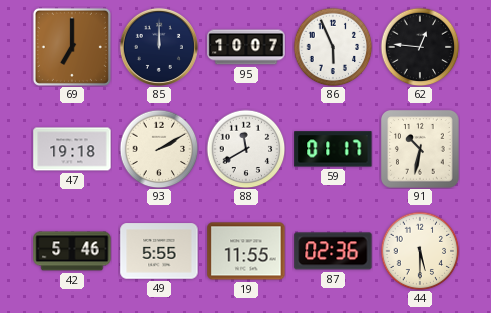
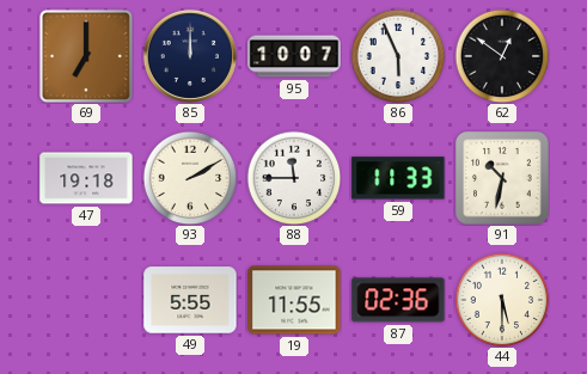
62: 12:46 -> 12:51
88: 11:40 -> 11:45
59: 01:17 -> 11:33
42: 5:46 -> none
